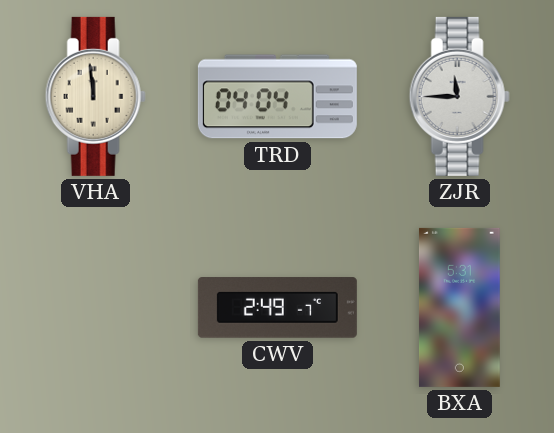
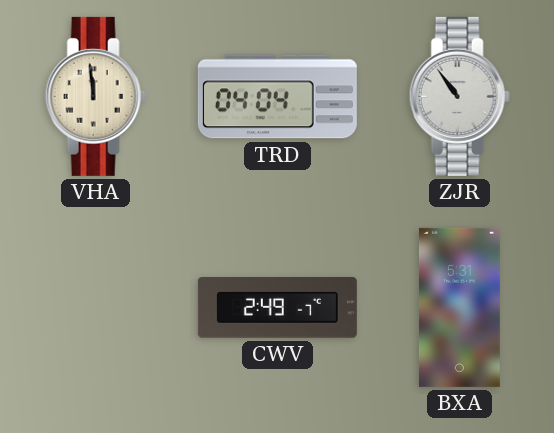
ZJR: 11:45 -> 10:54
